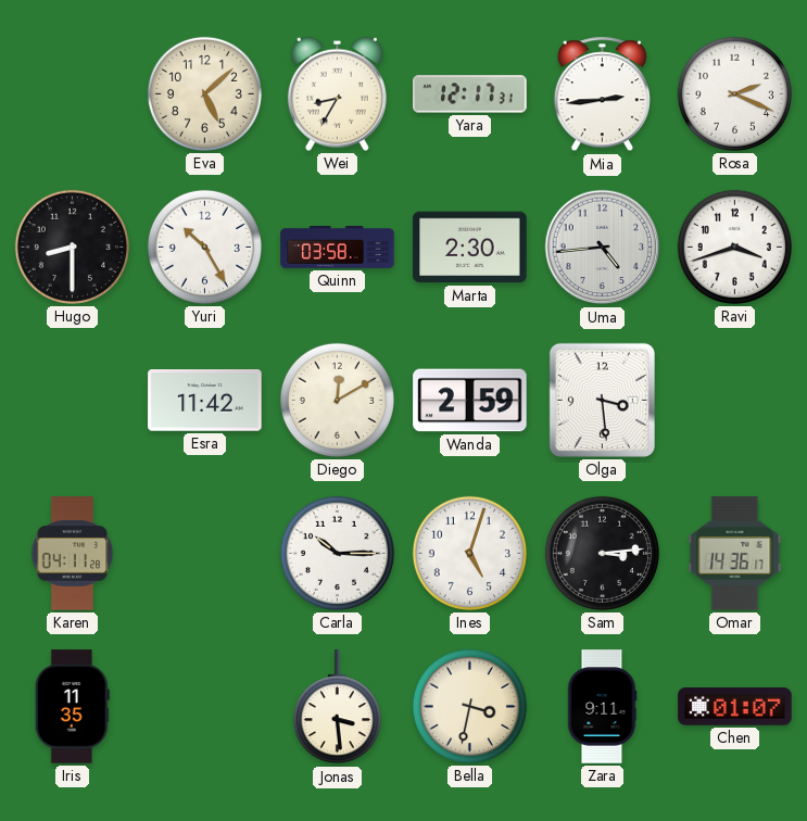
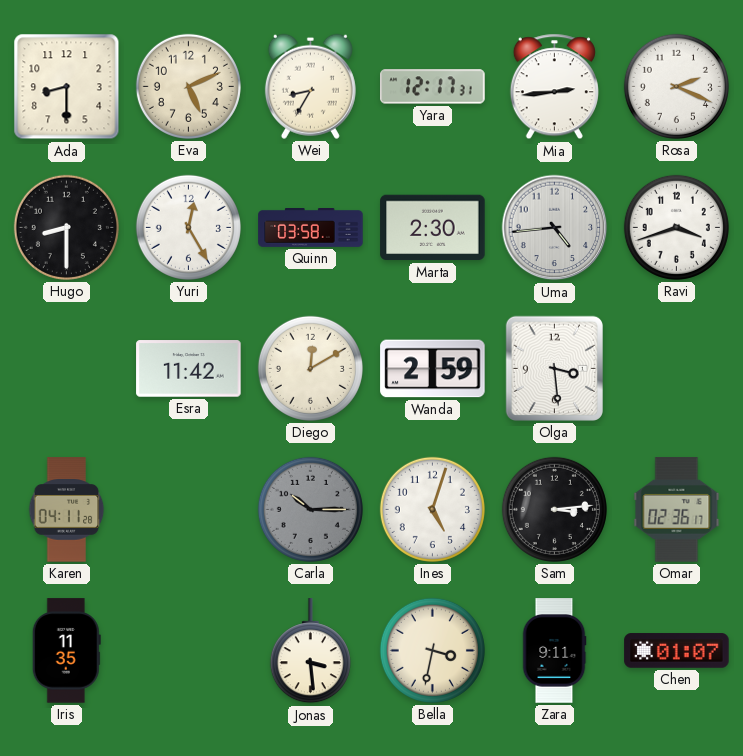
Ada: none -> 8:30
Eva: 5:08 -> 5:11
Yuri: 10:25 -> 12:25
Carla dial: white -> grey
Omar: 14:36 -> 02:36
